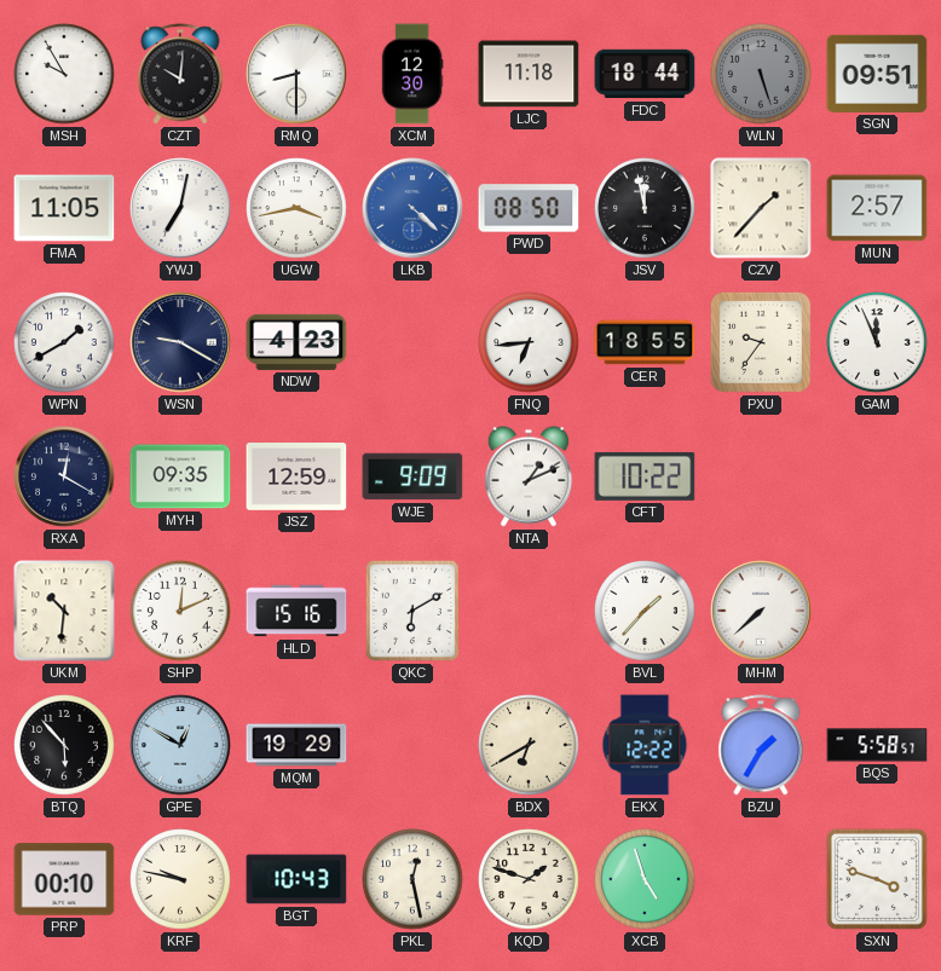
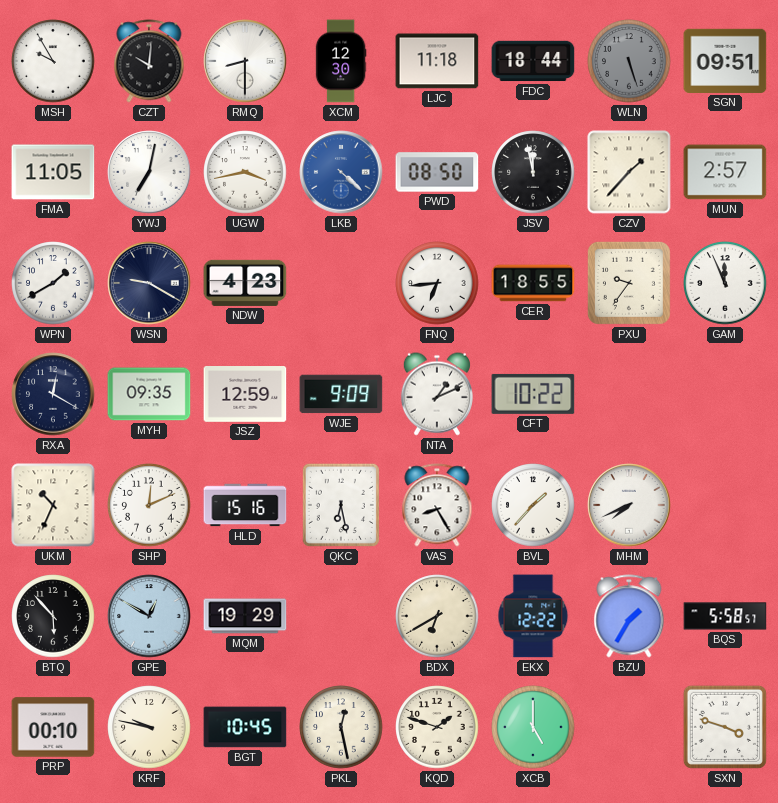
UKM: 10:31 -> 10:34
QKC: 6:10 -> 6:28
VAS: none -> 8:25
MHM: 7:38 -> 7:41
BGT: 10:43 -> 10:45
XCB: 4:57 -> 5:00
